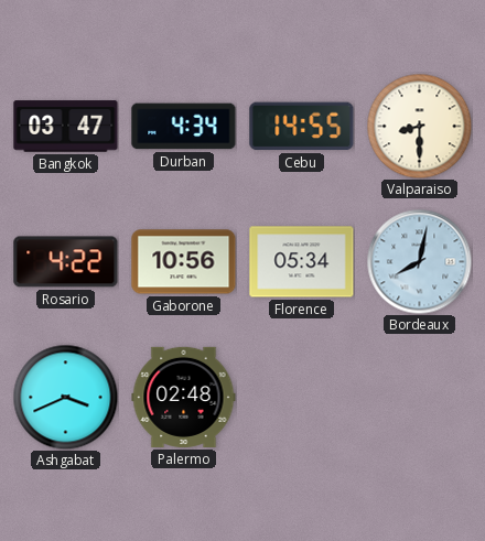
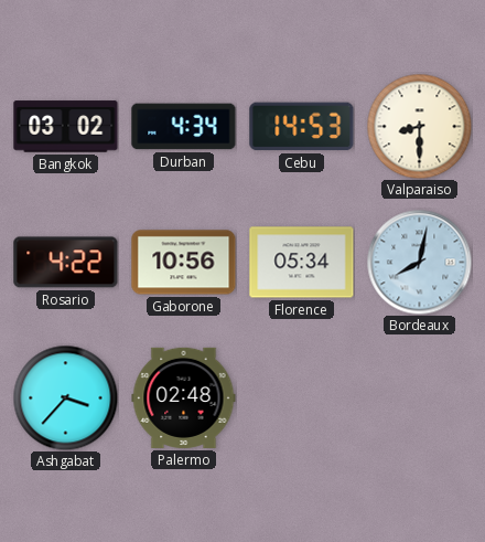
Bangkok: 03:47 -> 03:02
Cebu: 14:55 -> 14:53
Ashgabat: 3:41 -> 3:37
